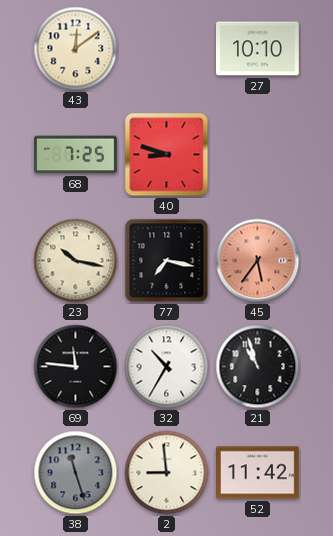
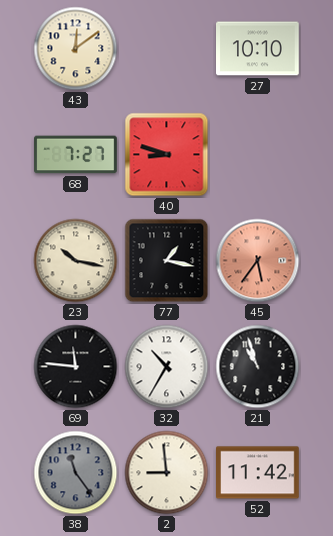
68: 7:25 -> 7:27
77: 7:17 -> 1:17
38: 11:27 -> 11:24
